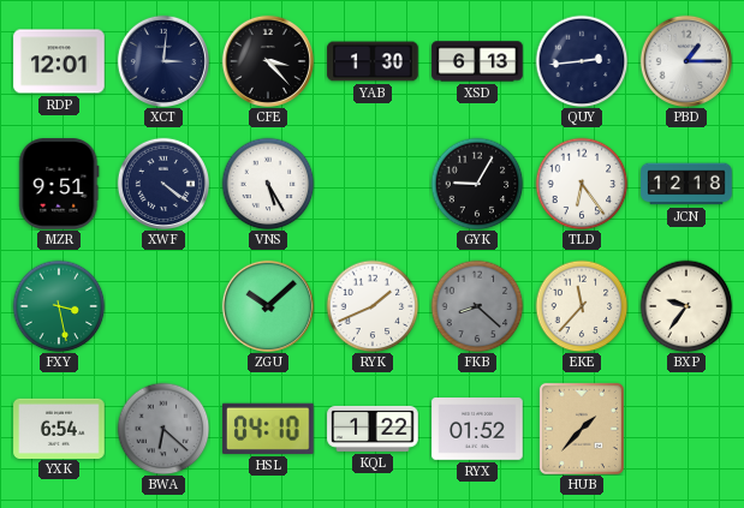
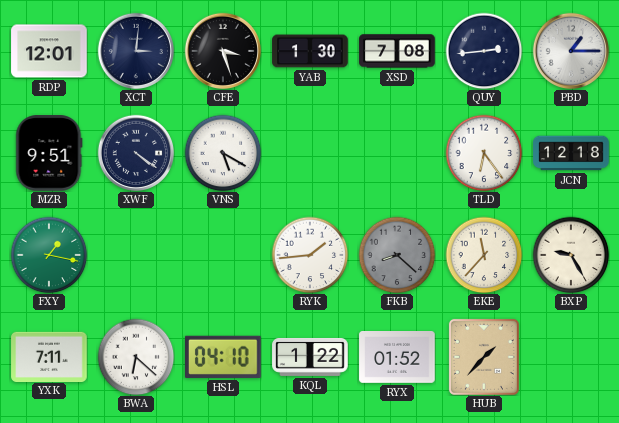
CFE: 3:23 -> 3:27
XSD: 6:13 -> 7:08
VNS: 5:25 -> 5:20
GYK: 9:05 -> none
FXY: 3:28 -> 1:17
ZGU: 10:08 -> none
RYK: 1:41 -> 1:44
BXP: 9:36 -> 9:25
YXK: 6:54 -> 7:11
BWA dial: grey -> white
